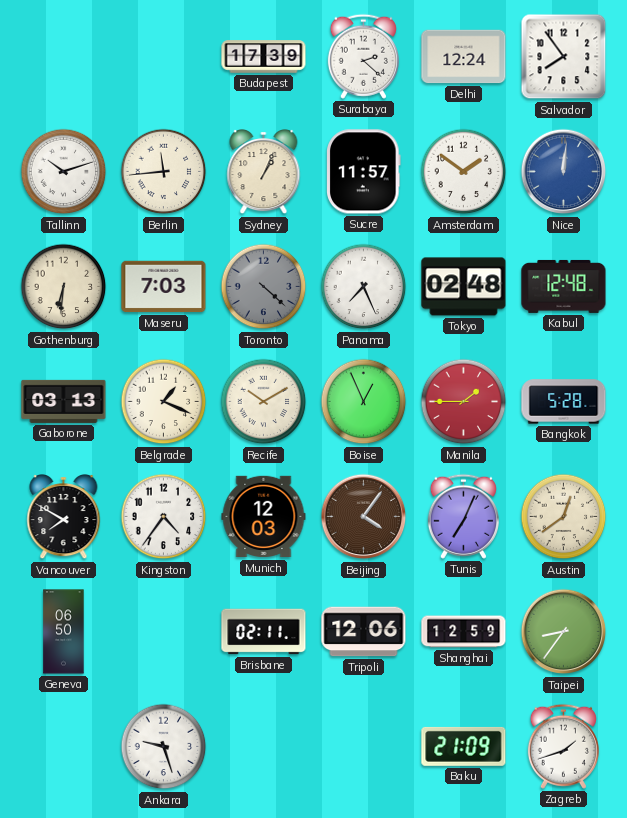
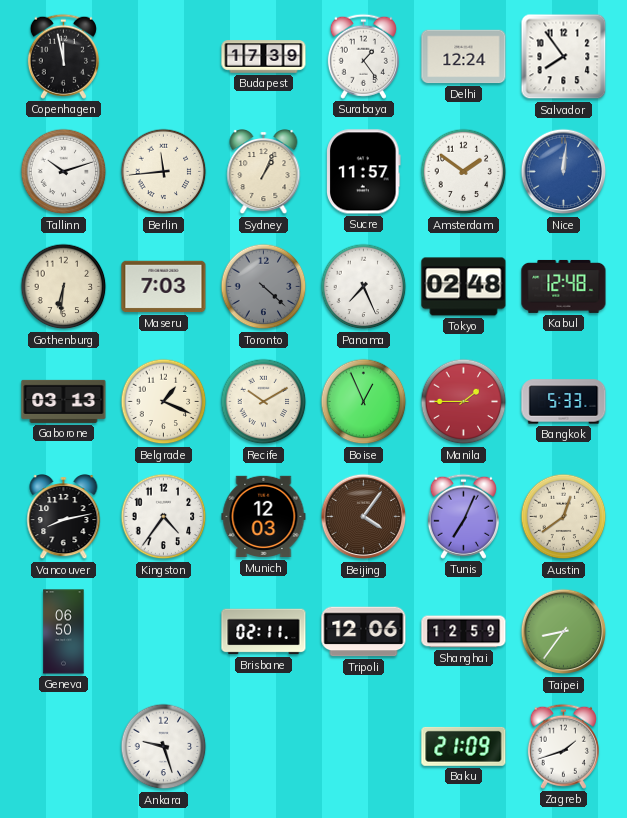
Copenhagen: none -> 11:58
Surabaya: 2:22 -> 1:24
Bangkok: 5:28 -> 5:33
Vancouver: 7:50 -> 8:13
